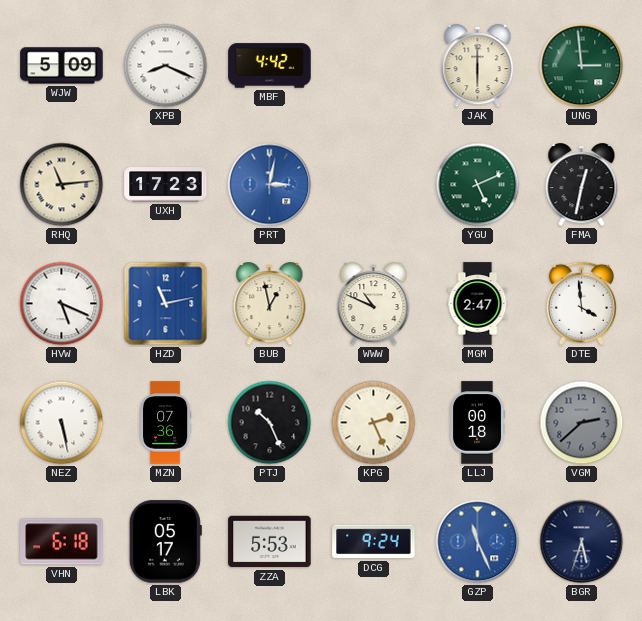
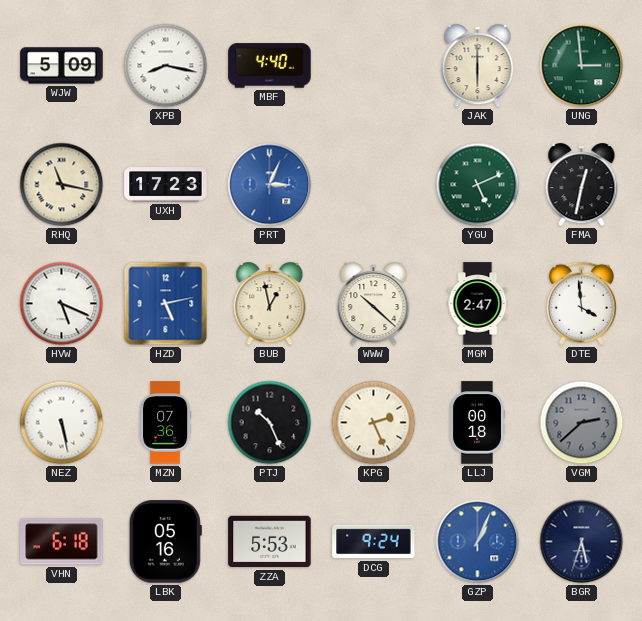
XPB: 8:19 -> 8:17
MBF: 4:42 -> 4:40
RHQ: 11:14 -> 11:17
PRT: 3:02 -> 3:04
HZD: 11:13 -> 5:13
WWW: 10:49 -> 10:22
LBK: 05:17 -> 05:16
GZP: 11:26 -> 1:04
